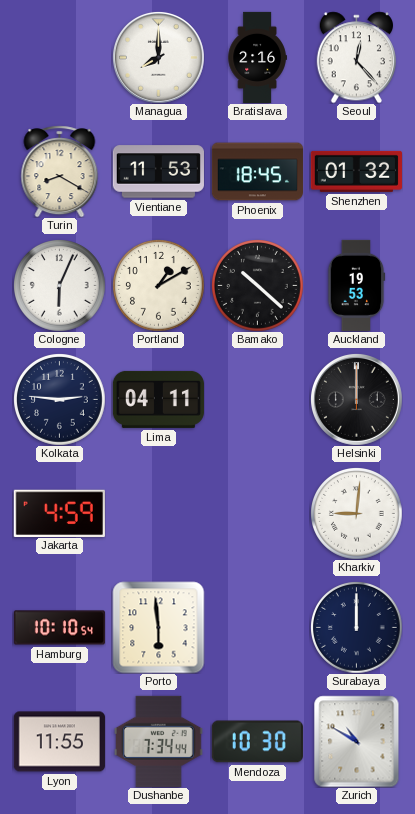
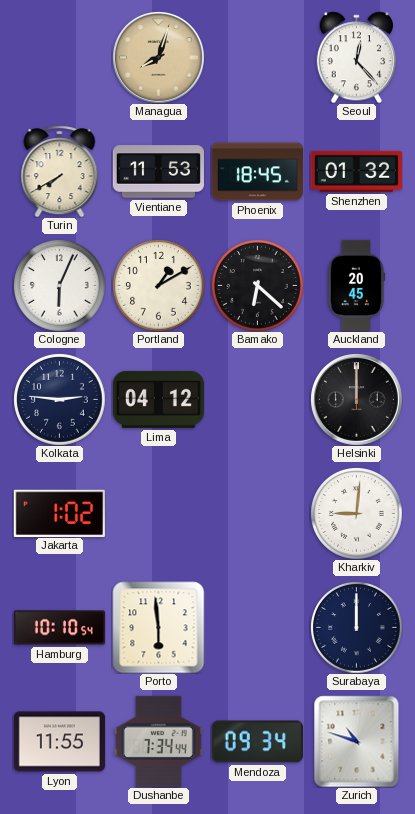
Managua: 8:00 -> 8:03
Managua dial: white -> champagne
Bratislava: 2:16 -> none
Turin: 8:20 -> 7:40
Bamako: 10:22 -> 6:22
Auckland: 19:53 -> 20:45
Lima: 04:11 -> 04:12
Jakarta: 4:59 -> 1:02
Mendoza: 10:30 -> 09:34
Zurich: 10:50 -> 10:48
